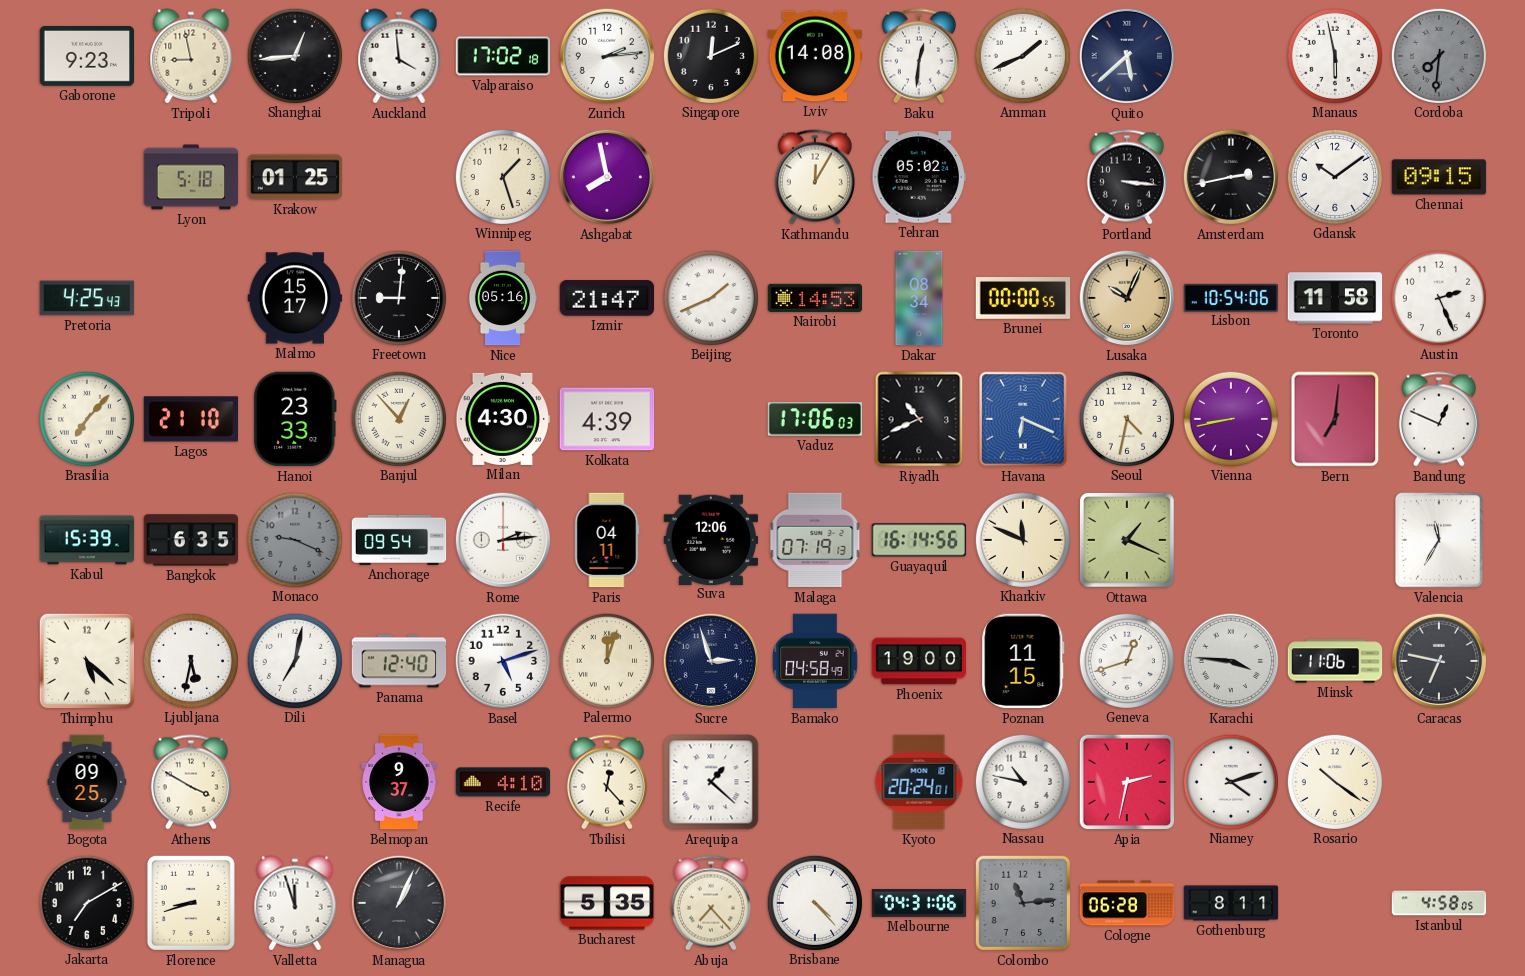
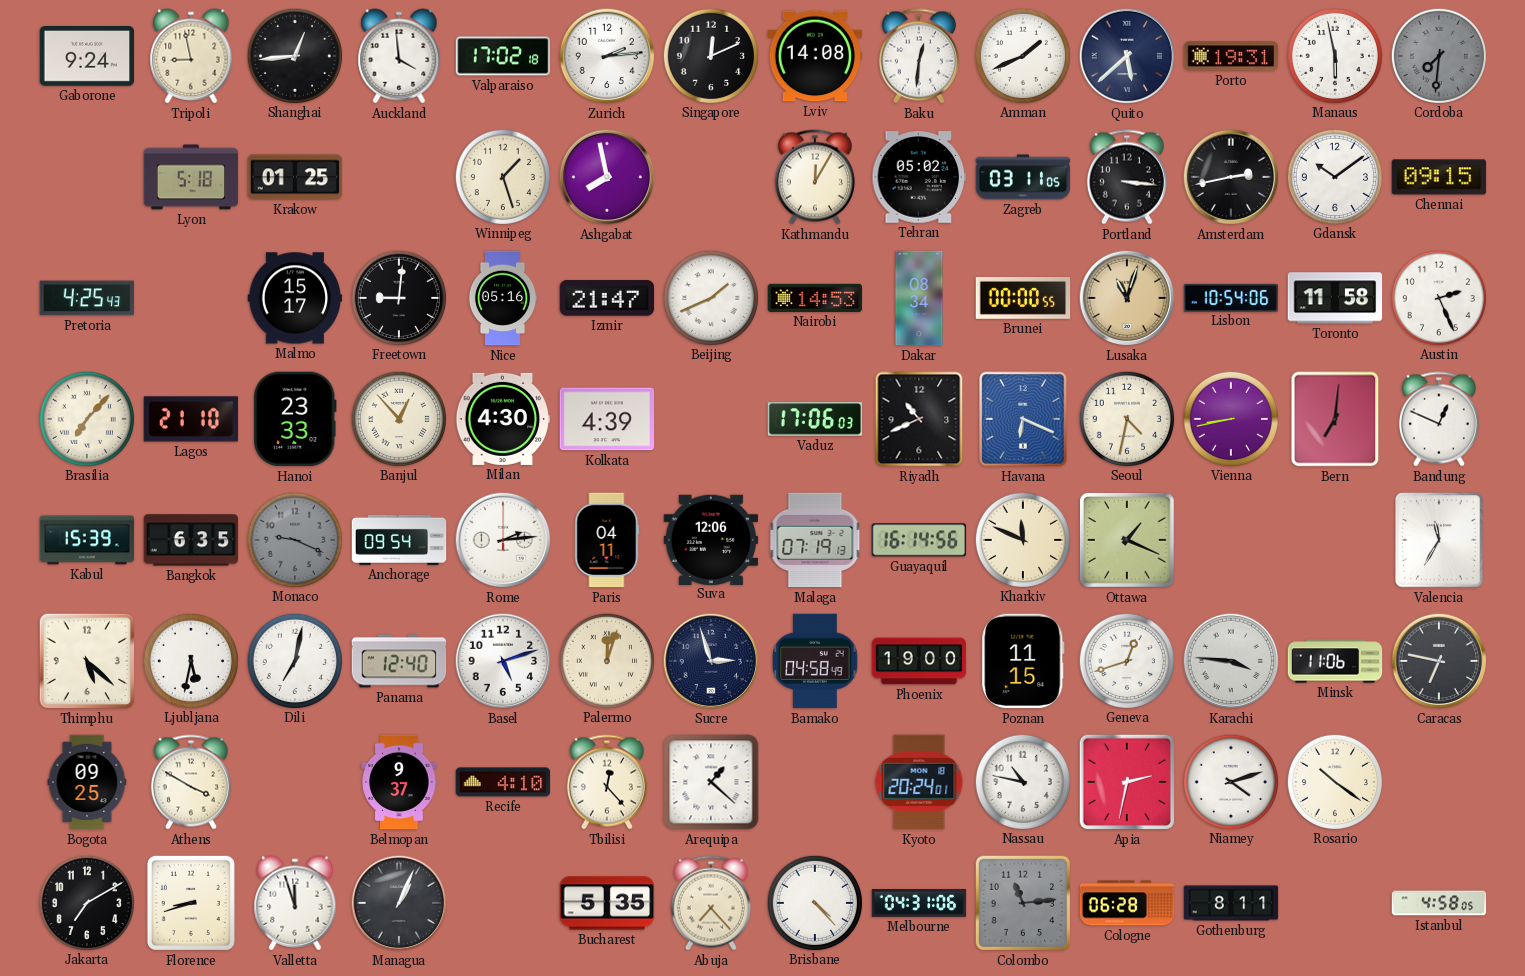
Gaborone: 9:23 -> 9:24
Porto: none -> 19:31
Zagreb: none -> 03:11
Lusaka: 10:04 -> 11:03
